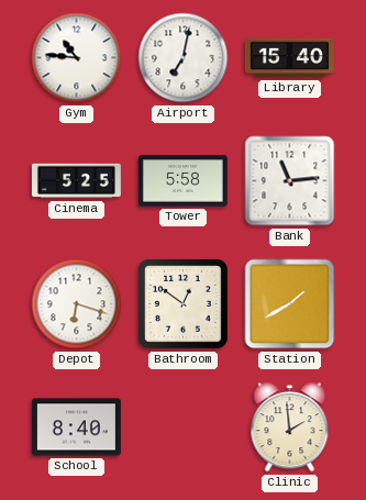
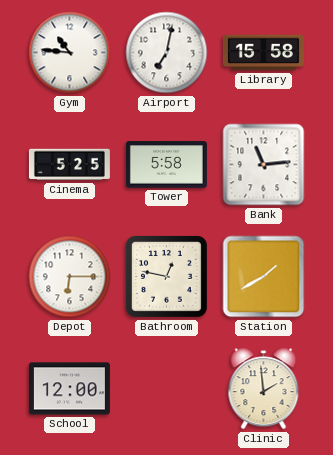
Library: 15:40 -> 15:58
Depot: 6:18 -> 6:15
Bathroom: 12:51 -> 12:47
School: 8:40 -> 12:00
